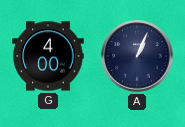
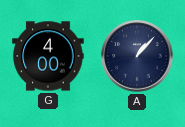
A: 1:04 -> 1:07
